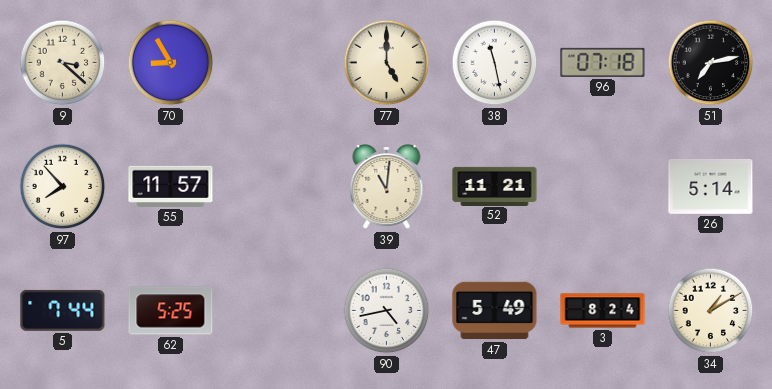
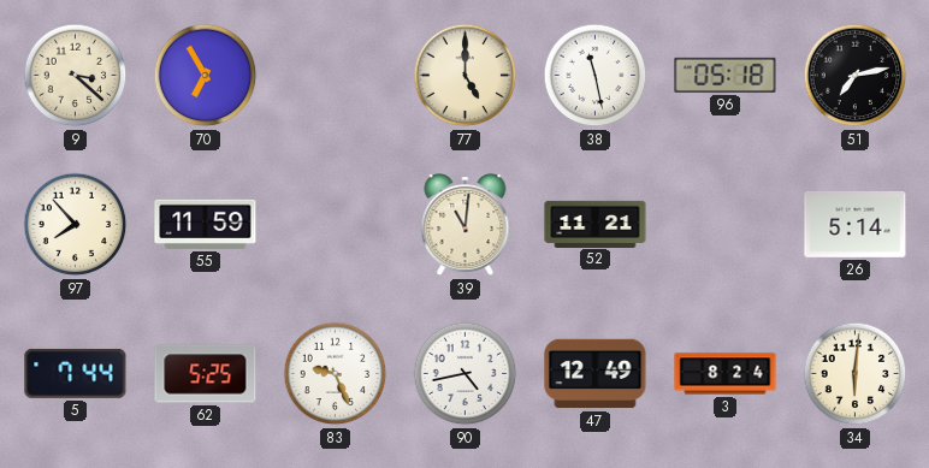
70: 8:55 -> 6:55
96: 07:18 -> 05:18
55: 11:57 -> 11:59
83: none -> 9:26
47: 5:49 -> 12:49
34: 1:10 -> 6:01
